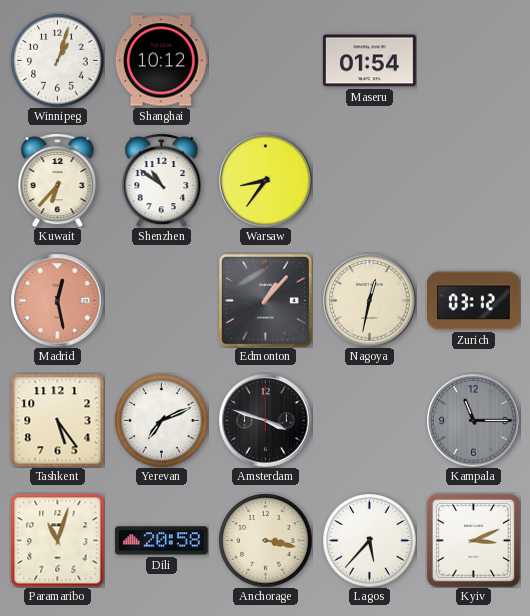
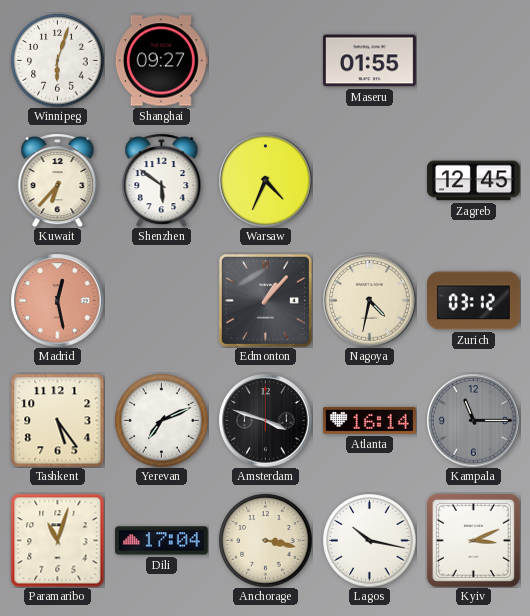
Winnipeg: 1:03 -> 6:03
Shanghai: 10:12 -> 09:27
Maseru: 01:54 -> 01:55
Shenzhen: 10:51 -> 5:51
Warsaw: 8:36 -> 4:34
Zagreb: none -> 12:45
Nagoya: 12:32 -> 4:32
Atlanta: none -> 16:14
Dili: 20:58 -> 17:04
Lagos: 5:37 -> 10:17
